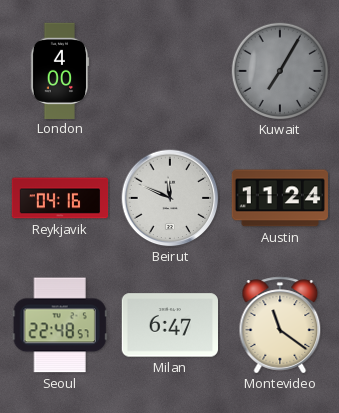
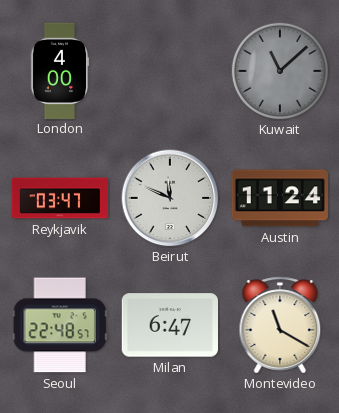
Kuwait: 7:05 -> 11:08
Reykjavik: 04:16 -> 03:47
Montevideo: 11:21 -> 11:20
